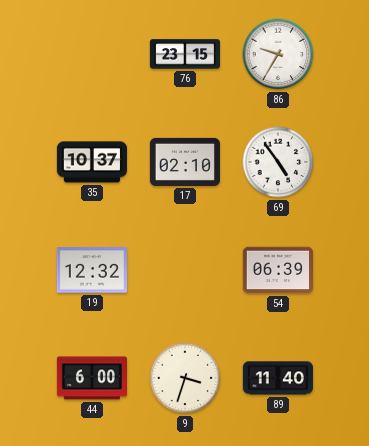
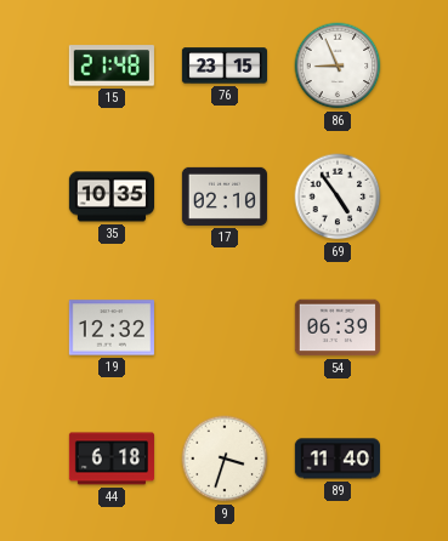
15: none -> 21:48
86: 9:35 -> 8:56
35: 10:37 -> 10:35
44: 6:00 -> 6:18
